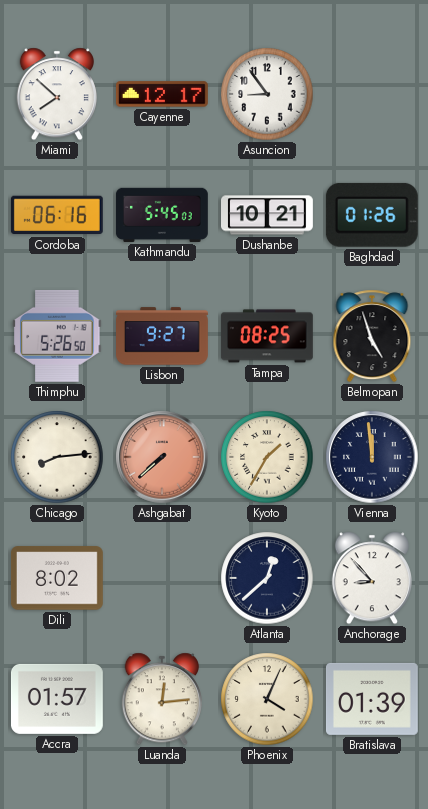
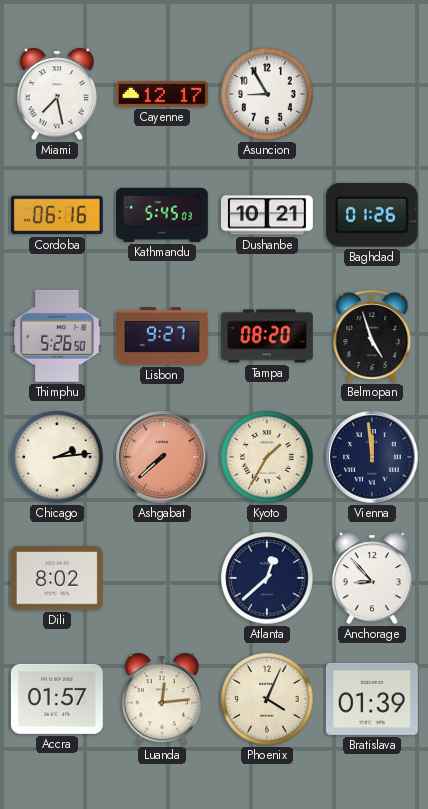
Miami: 7:52 -> 7:28
Asuncion: 8:54 -> 8:55
Tampa: 08:25 -> 08:20
Chicago: 8:14 -> 2:14
